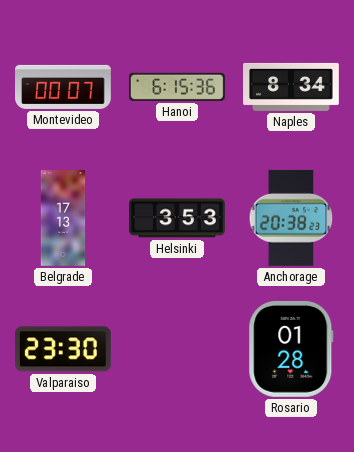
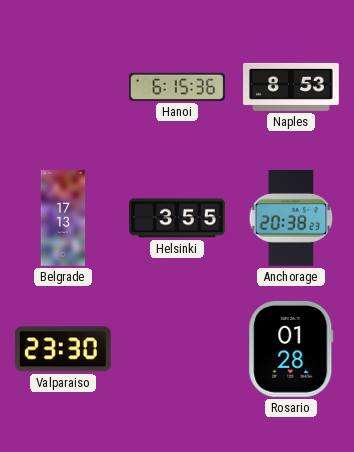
Montevideo: 00:07 -> none
Naples: 8:34 -> 8:53
Helsinki: 3:53 -> 3:55
